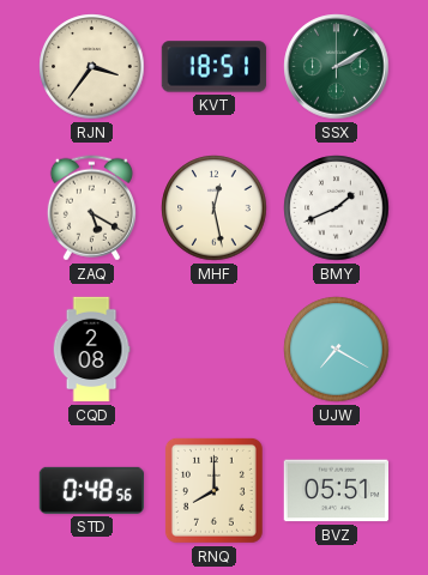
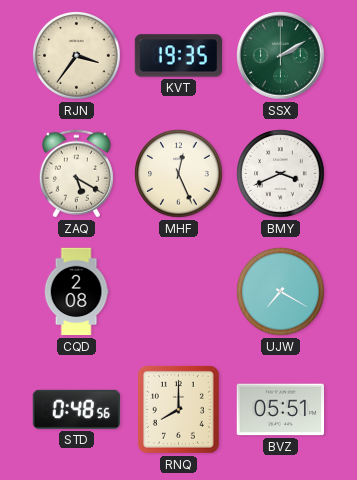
KVT: 18:51 -> 19:35
MHF: 12:28 -> 12:26
BMY: 1:41 -> 3:41
